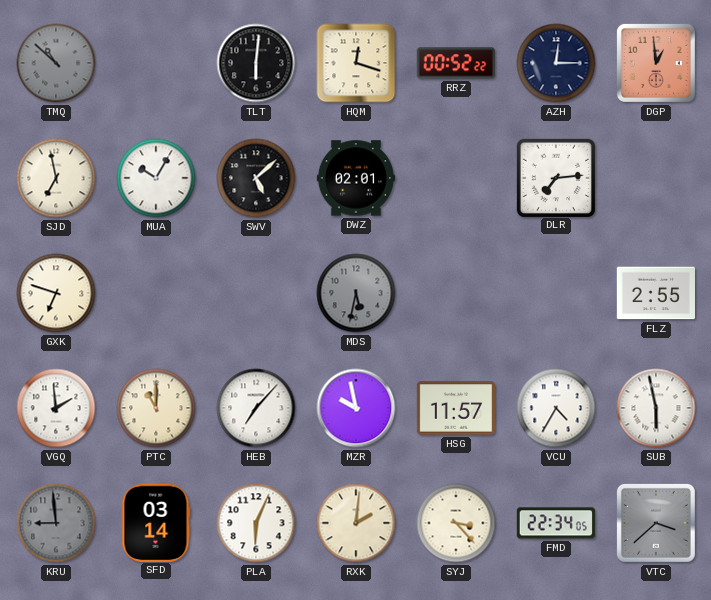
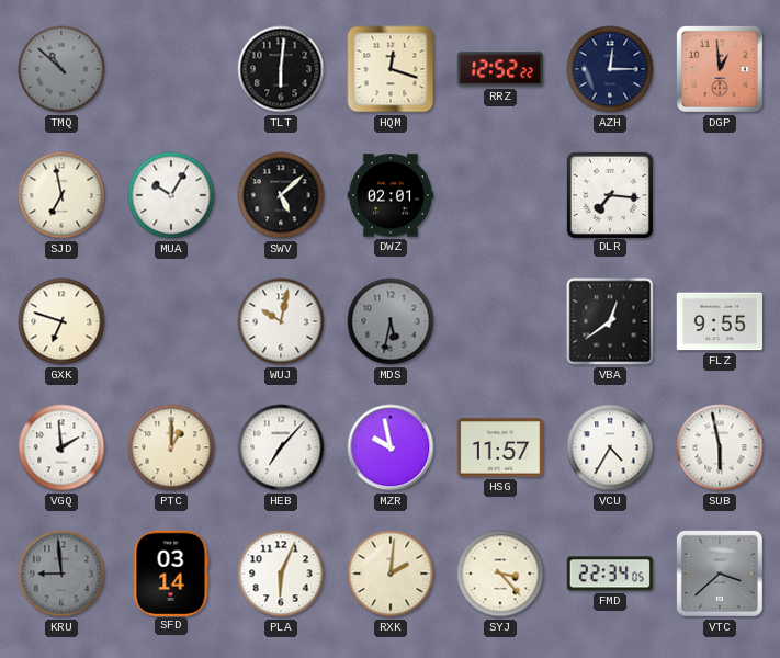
RRZ: 00:52 -> 12:52
DLR: 7:14 -> 7:16
WUJ: none -> 10:02
VBA: none -> 12:39
FLZ: 2:55 -> 9:55
PTC: 11:00 -> 1:00
